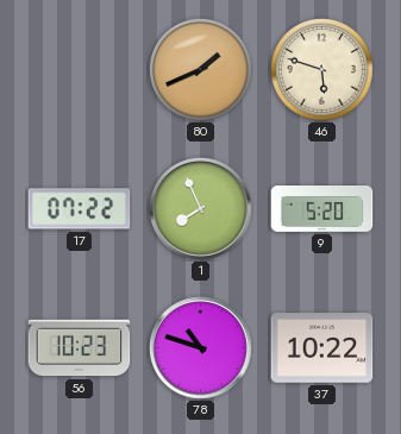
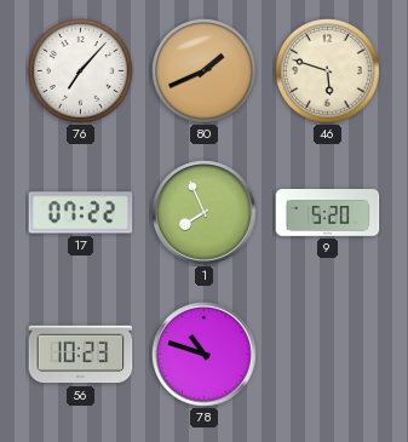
76: none -> 7:07
37: 10:22 -> none
